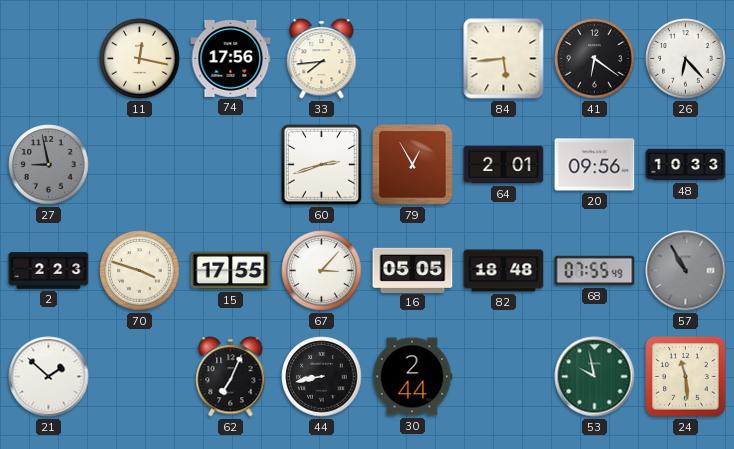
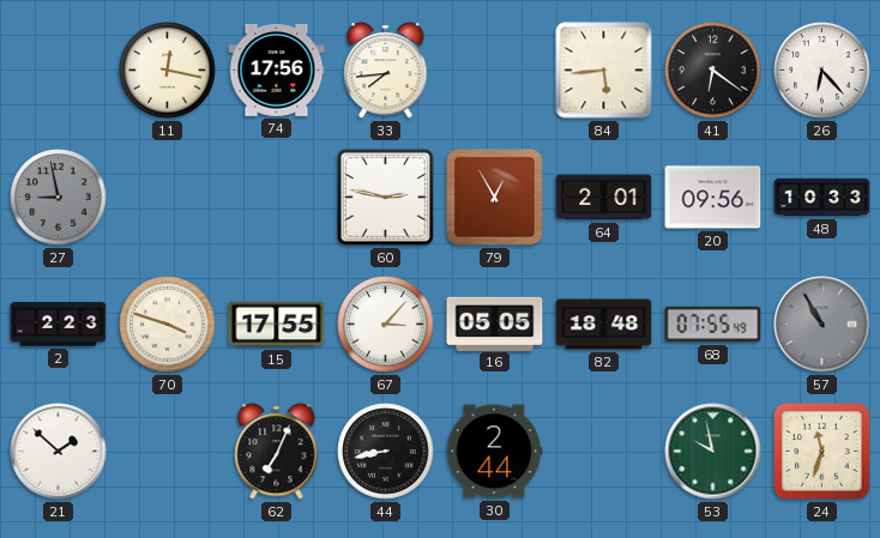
60: 2:42 -> 2:47
24: 11:29 -> 11:33
